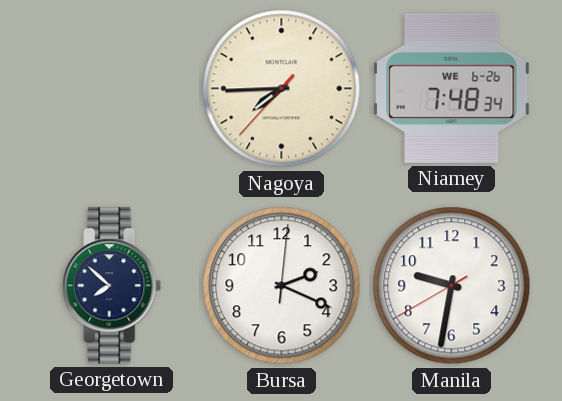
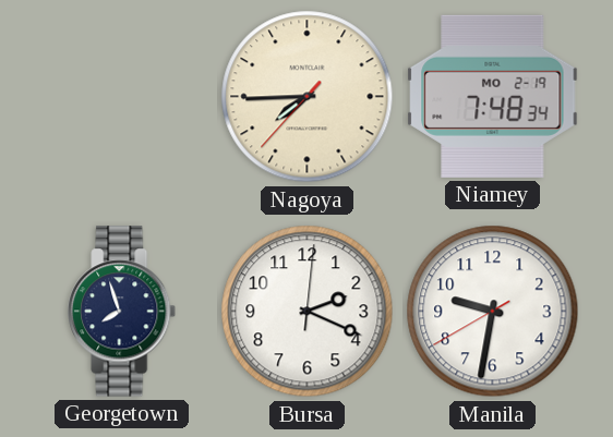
Niamey date: WE 6-26 -> MO 2-19
Georgetown: 7:52 -> 7:57
